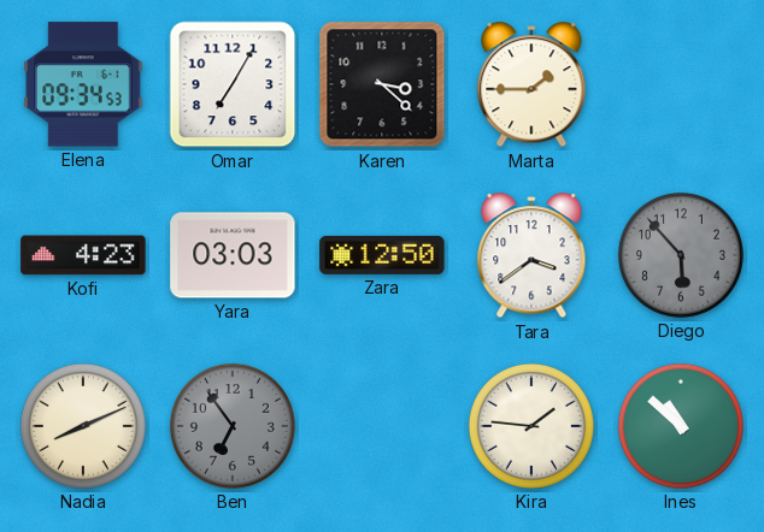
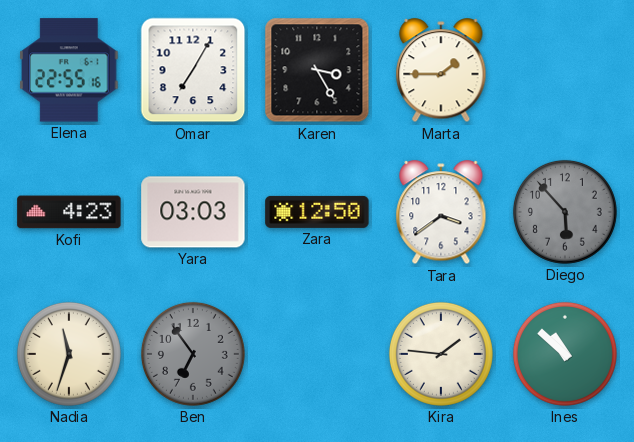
Elena: 09:34 -> 22:55
Karen: 3:22 -> 3:25
Nadia: 8:11 -> 11:33
